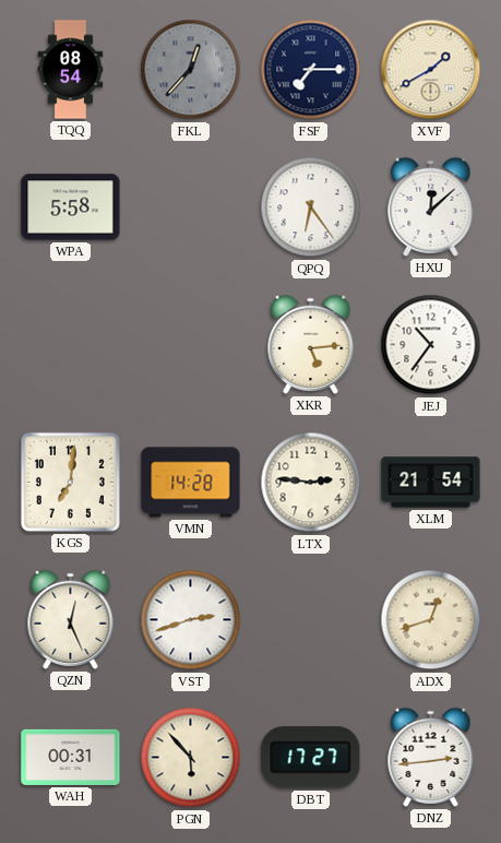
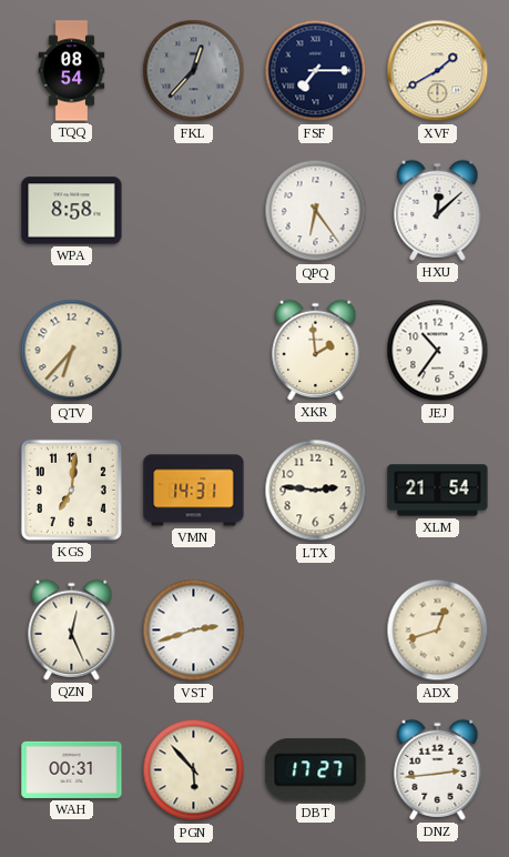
WPA: 5:58 -> 8:58
QTV: none -> 6:37
XKR: 5:14 -> 1:59
VMN: 14:28 -> 14:31
